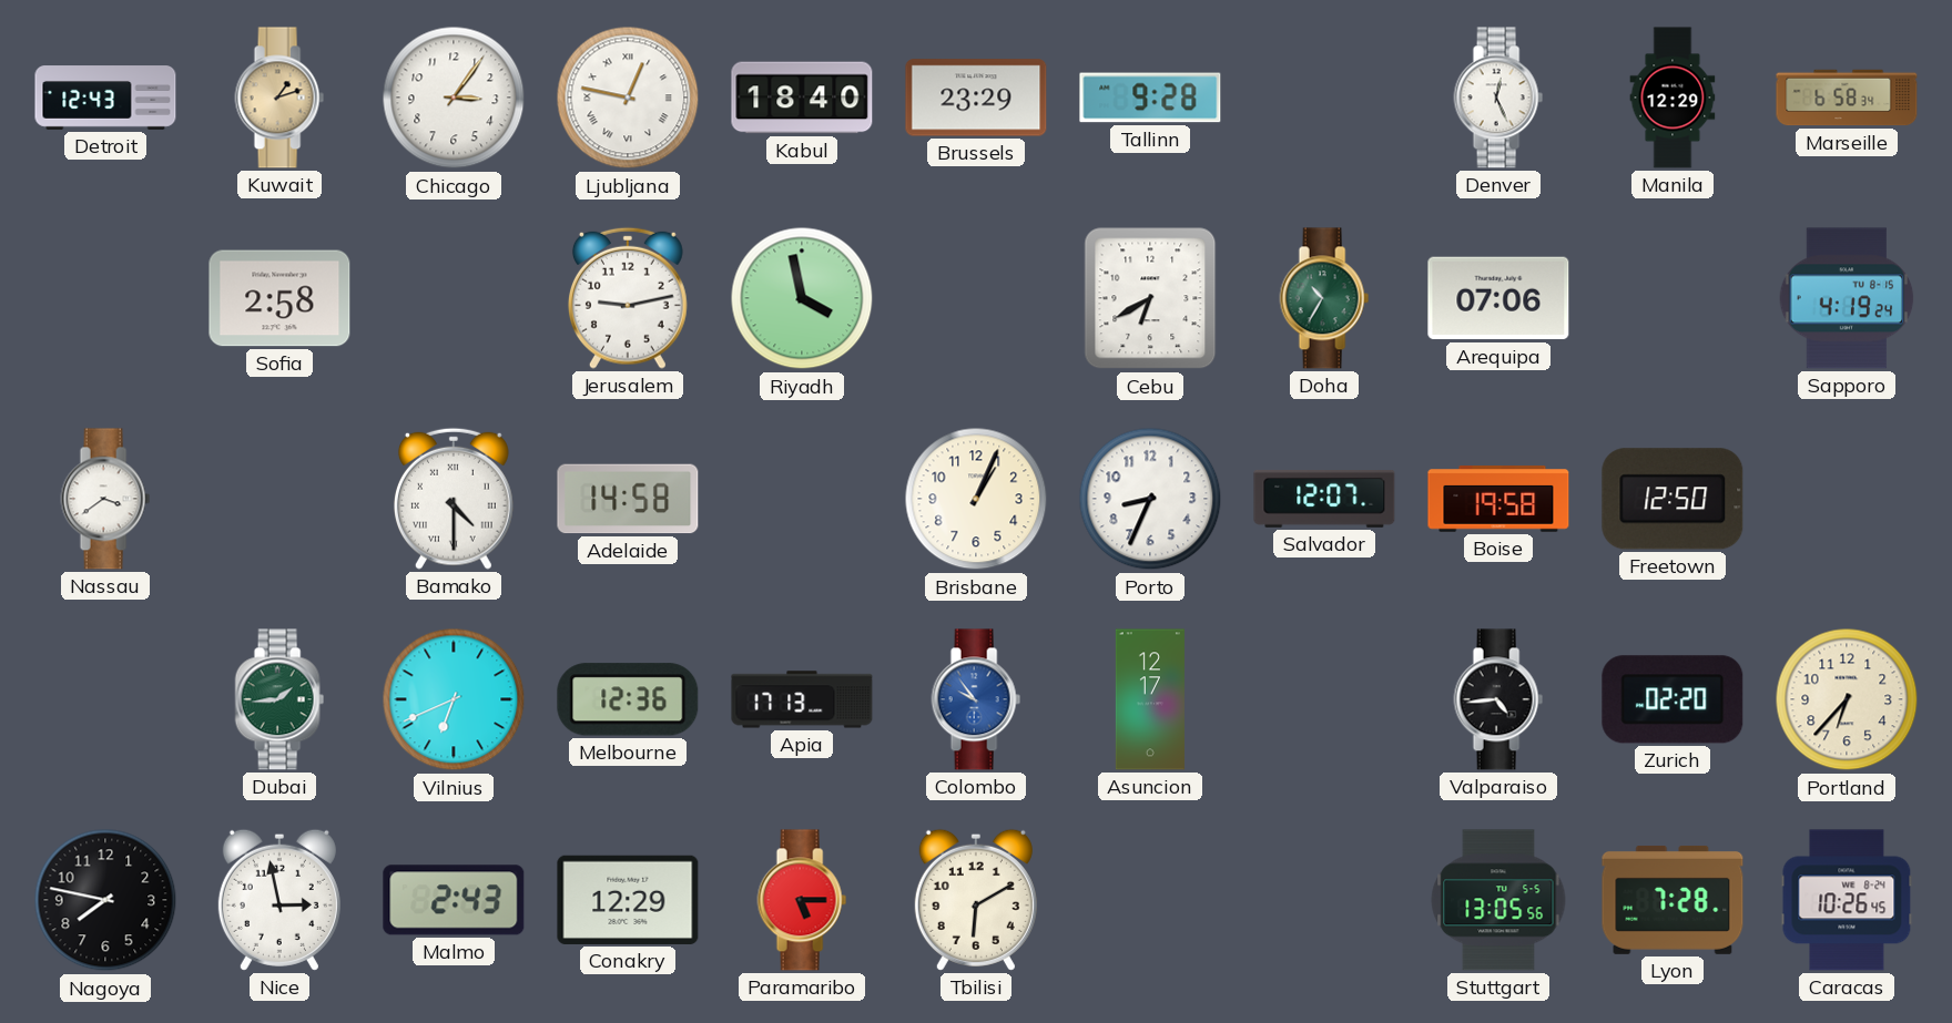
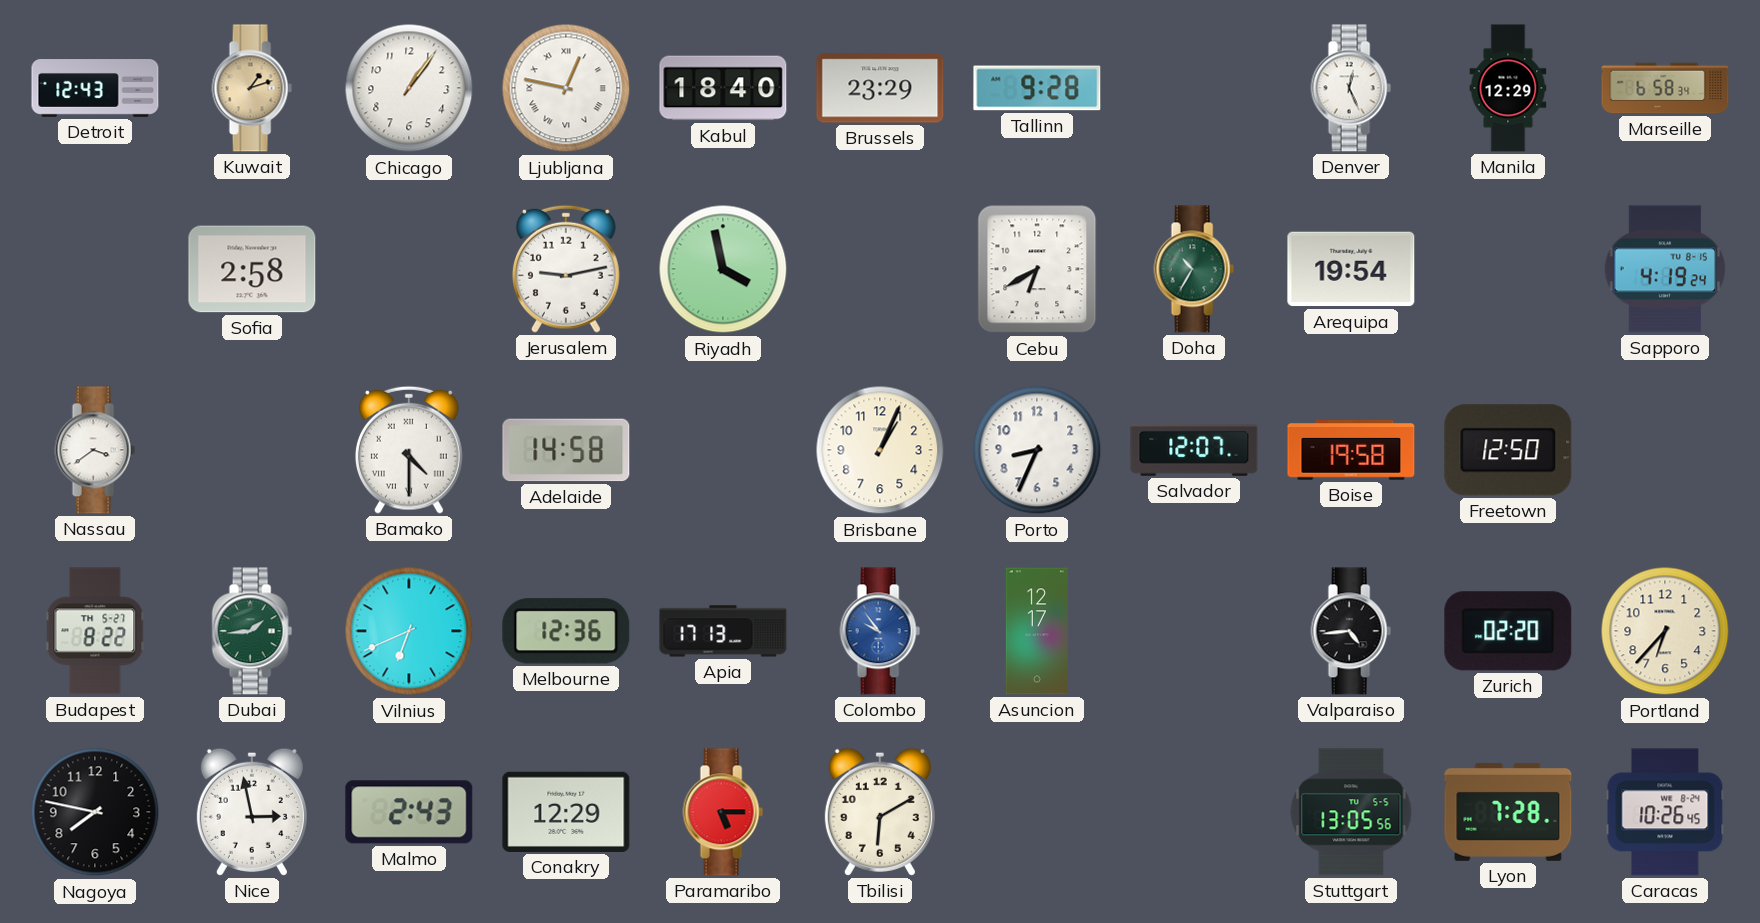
Chicago: 3:06 -> 1:06
Arequipa: 07:06 -> 19:54
Budapest: none -> 8:22
